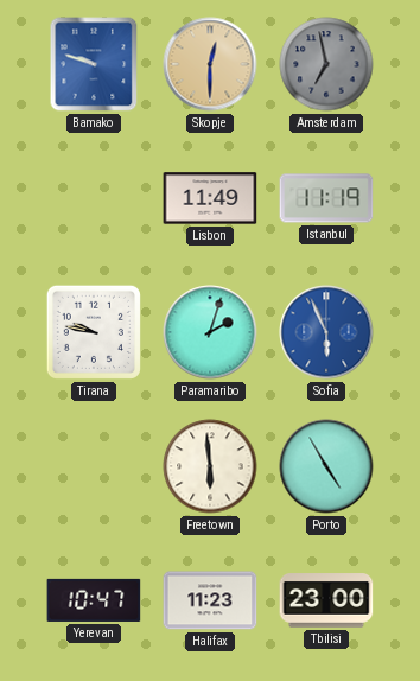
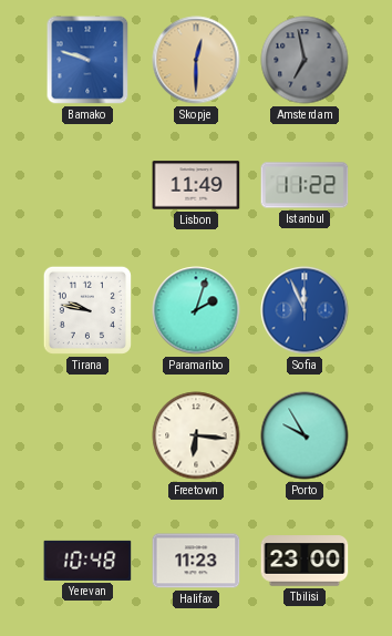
Istanbul: 11:19 -> 11:22
Sofia: 5:56 -> 11:56
Freetown: 5:59 -> 6:16
Porto: 4:55 -> 9:55
Yerevan: 10:47 -> 10:48
